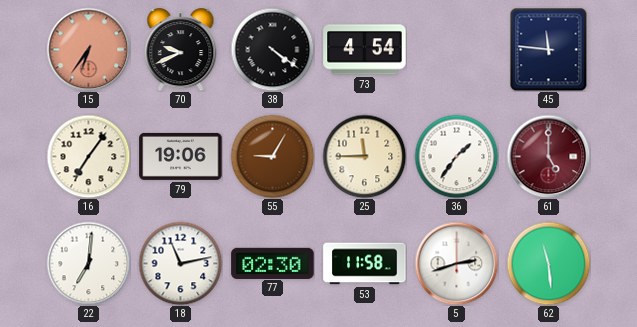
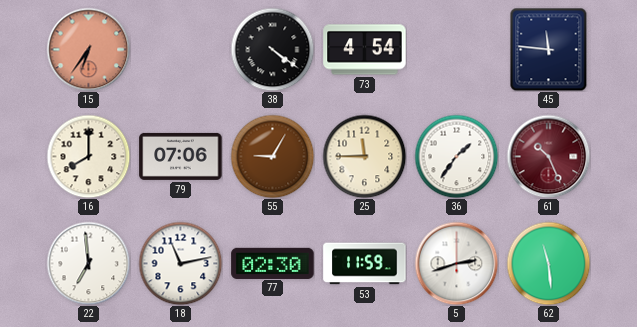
70: 9:41 -> none
16: 7:06 -> 8:00
79: 19:06 -> 07:06
61: 5:00 -> 10:26
22: 7:01 -> 6:59
53: 11:58 -> 11:59
